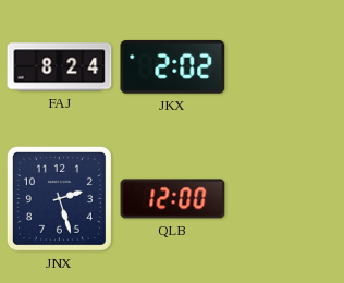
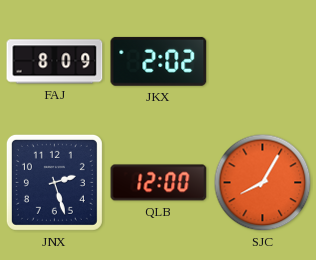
FAJ: 8:24 -> 8:09
SJC: none -> 8:05
